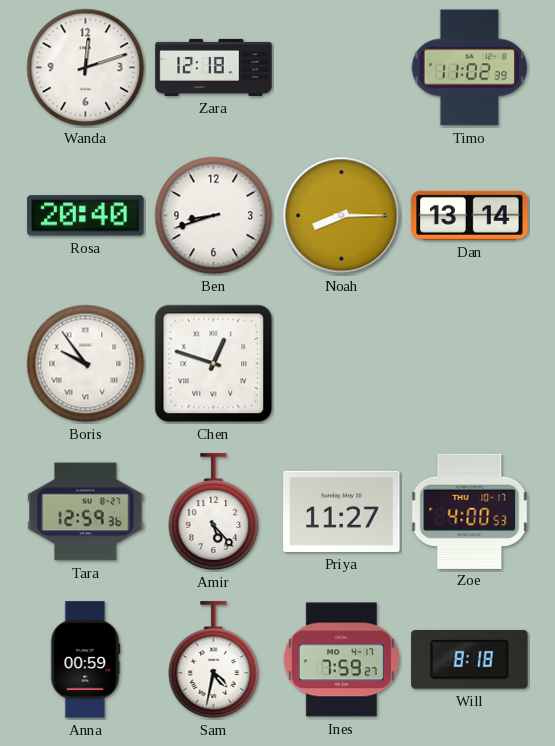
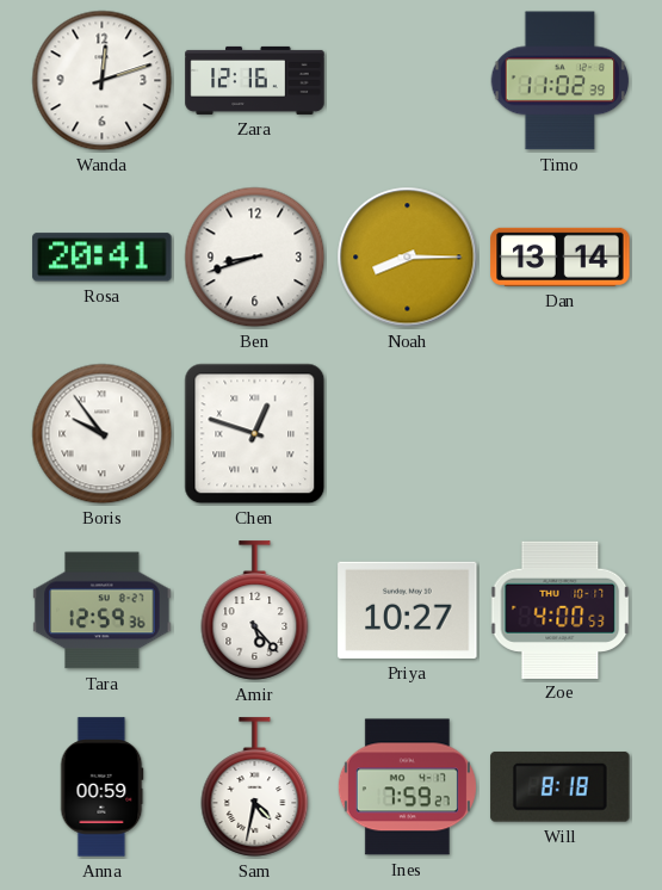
Zara: 12:18 -> 12:16
Rosa: 20:40 -> 20:41
Priya: 11:27 -> 10:27
